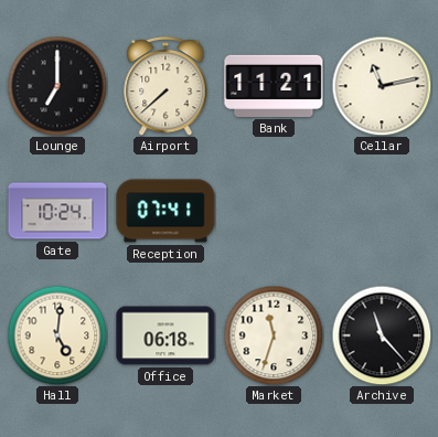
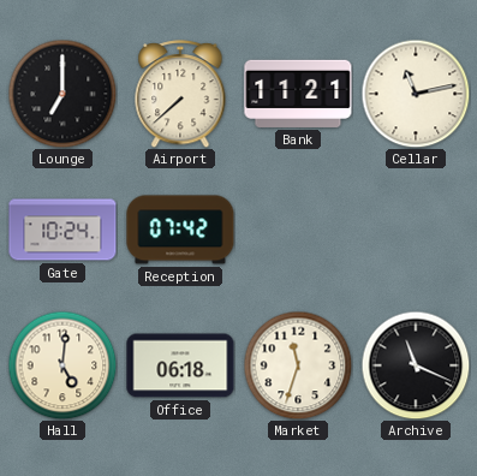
Reception: 07:41 -> 07:42
Archive: 11:23 -> 11:19
